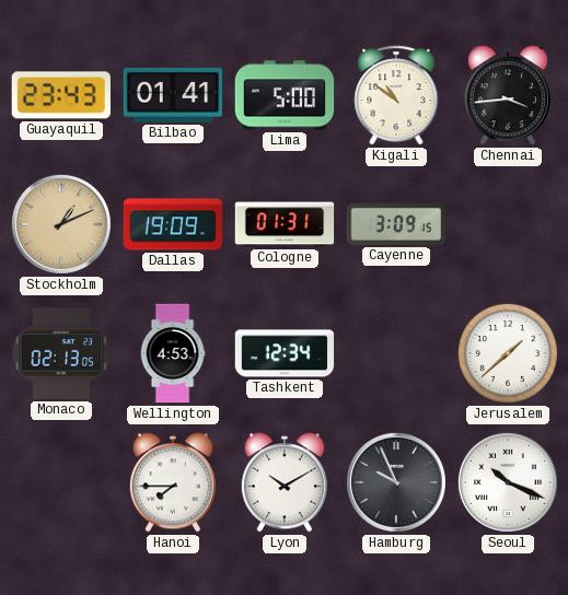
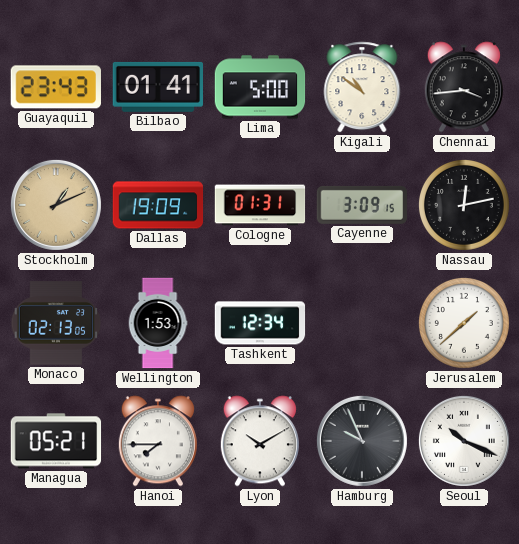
Nassau: none -> 12:13
Wellington: 4:53 -> 1:53
Managua: none -> 05:21
